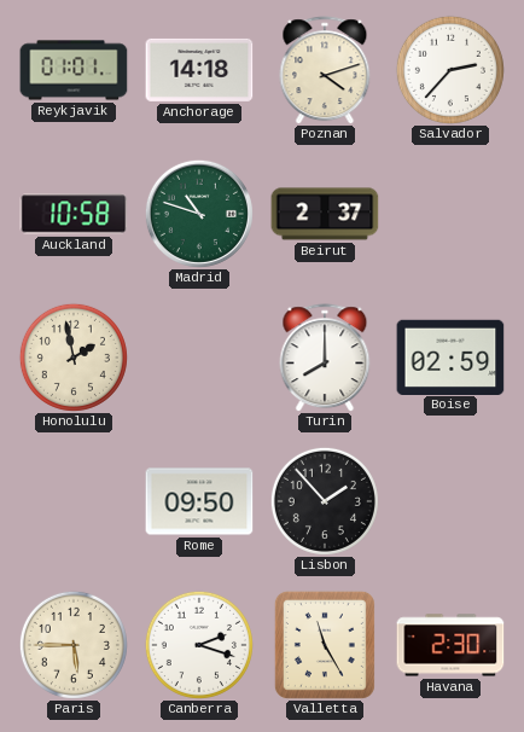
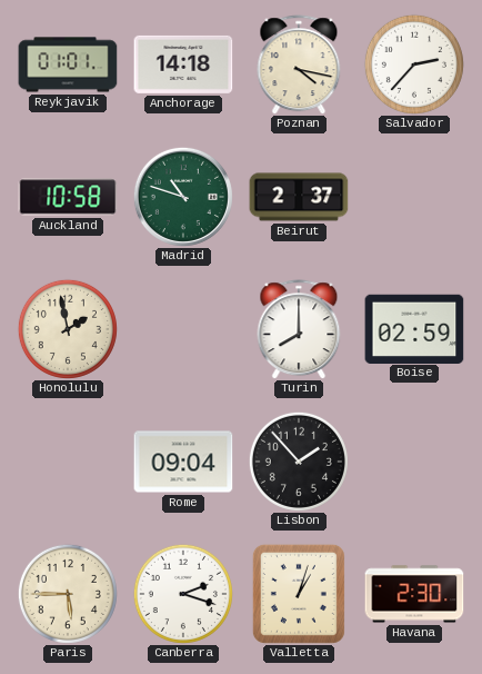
Poznan: 4:12 -> 4:17
Rome: 09:50 -> 09:04
Valletta: 11:25 -> 1:03
